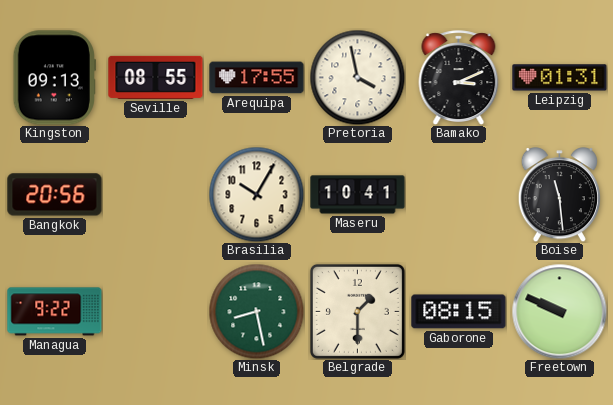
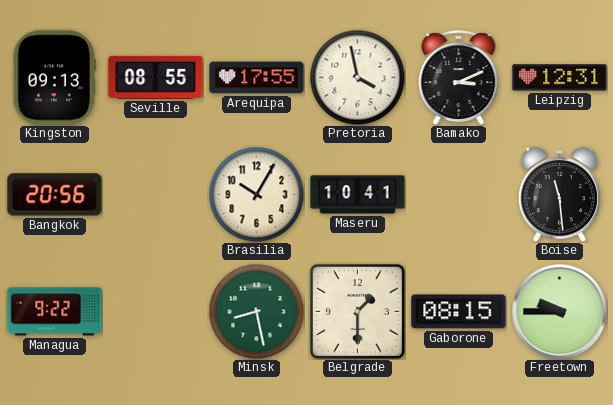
Leipzig: 01:31 -> 12:31
Freetown: 9:49 -> 9:45
